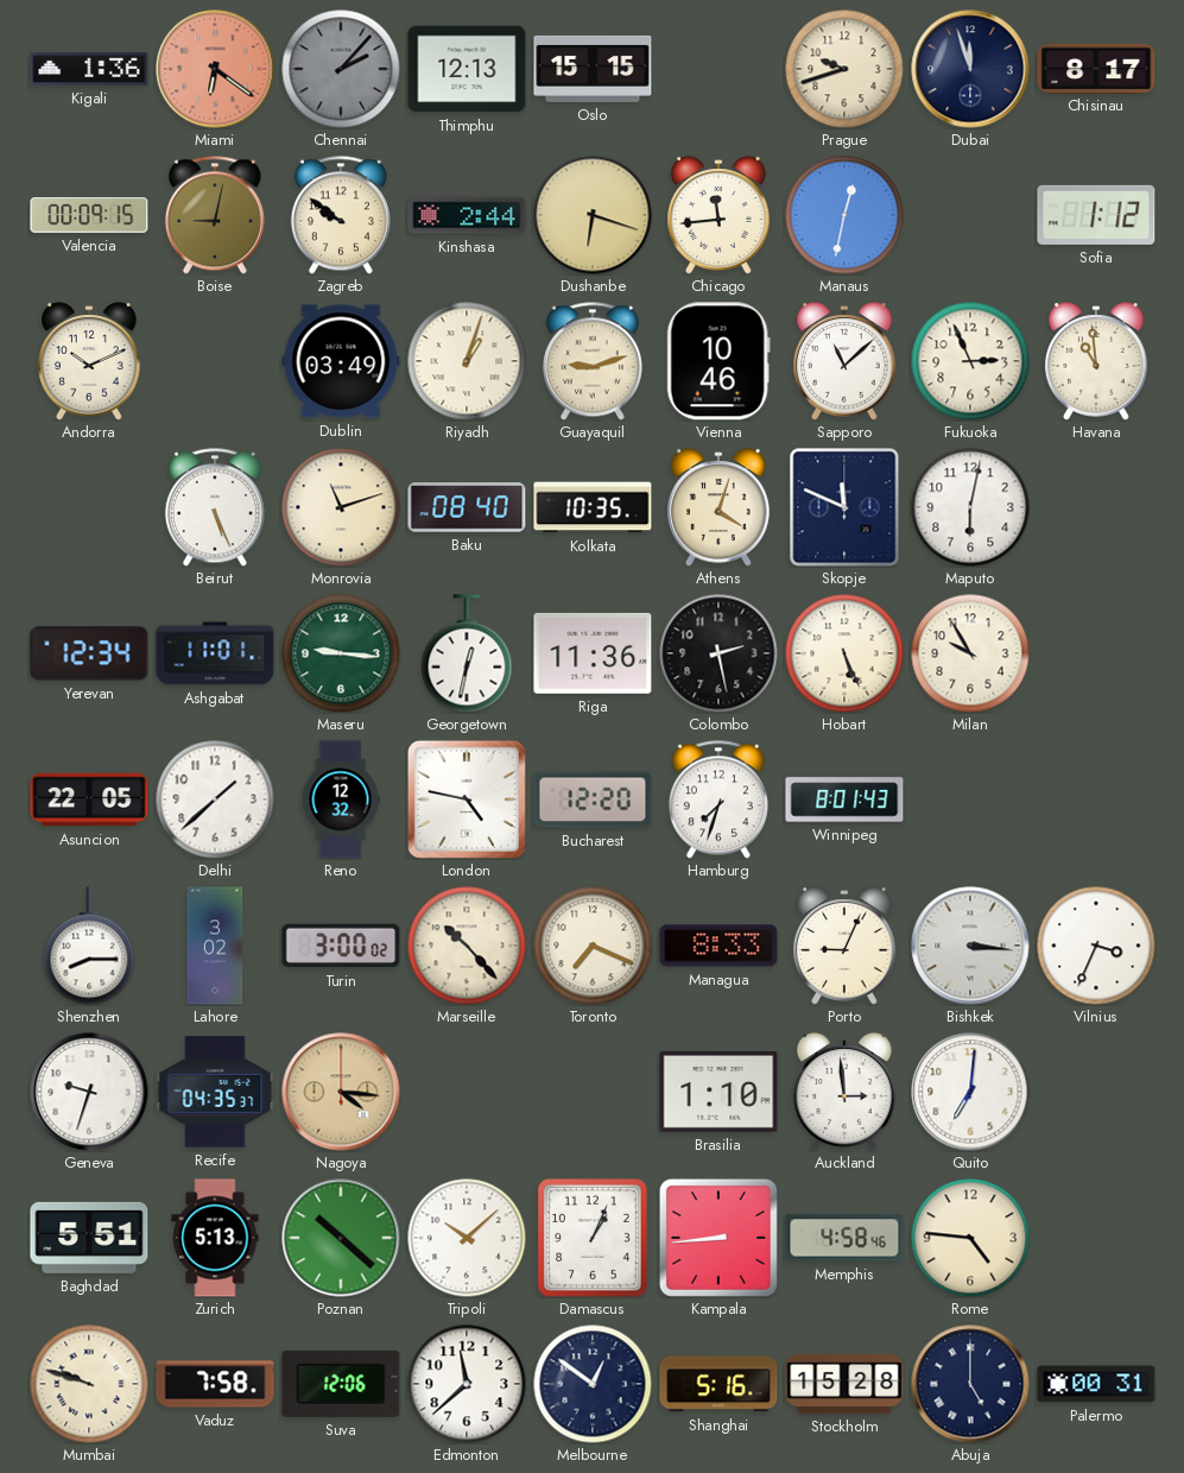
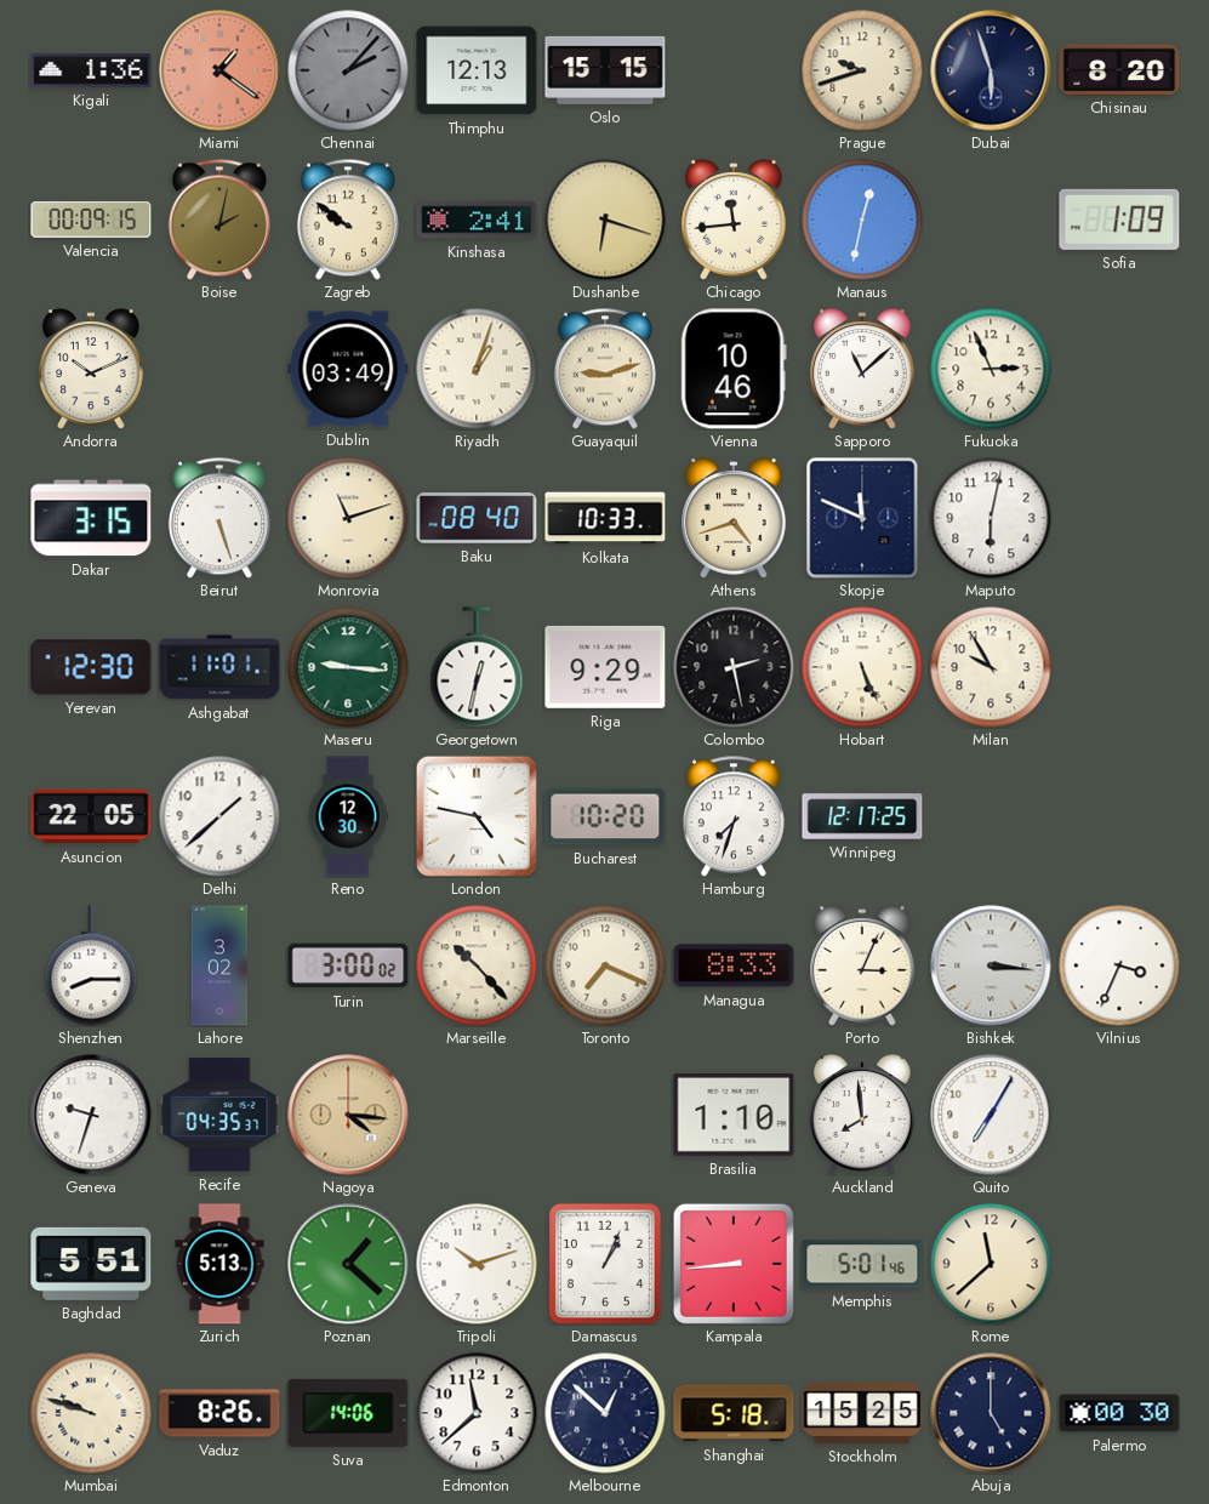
Miami: 6:21 -> 1:21
Dubai: 11:57 -> 5:57
Chisinau: 8:17 -> 8:20
Boise: 9:02 -> 2:02
Kinshasa: 2:44 -> 2:41
Sofia: 1:12 -> 1:09
Havana: 10:59 -> none
Dakar: none -> 3:15
Beirut: 5:26 -> 5:27
Kolkata: 10:35 -> 10:33
Athens: 4:03 -> 4:42
Yerevan: 12:34 -> 12:30
Riga: 11:36 -> 9:29
Reno: 12:32 -> 12:30
Bucharest: 12:20 -> 10:20
Winnipeg: 8:01 -> 12:17
Porto: 9:04 -> 3:04
Auckland: 2:59 -> 7:59
Quito: 7:01 -> 7:05
Poznan: 10:22 -> 1:22
Tripoli: 10:08 -> 10:12
Memphis: 4:58 -> 5:01
Rome: 4:46 -> 11:38
Vaduz: 7:58 -> 8:26
Suva: 12:06 -> 14:06
Melbourne: 12:51 -> 12:52
Shanghai: 5:16 -> 5:18
Stockholm: 15:28 -> 15:25
Palermo: 00:31 -> 00:30
